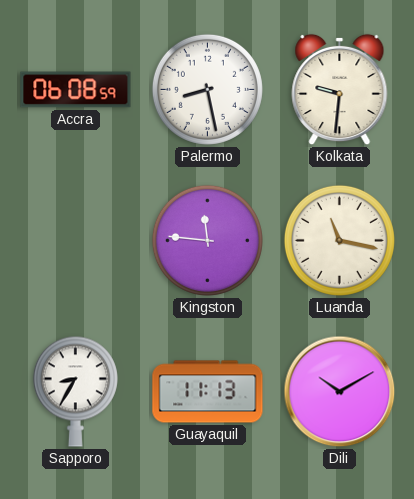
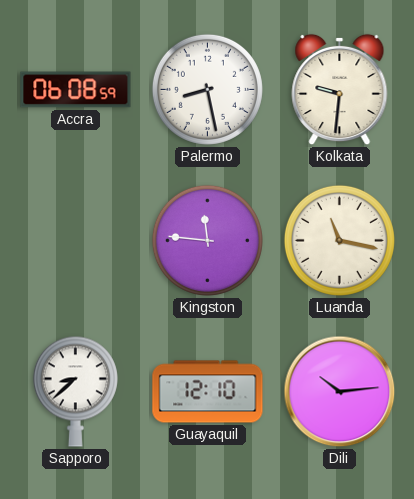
Sapporo: 8:35 -> 8:38
Guayaquil: 11:13 -> 12:10
Dili: 10:10 -> 10:14
